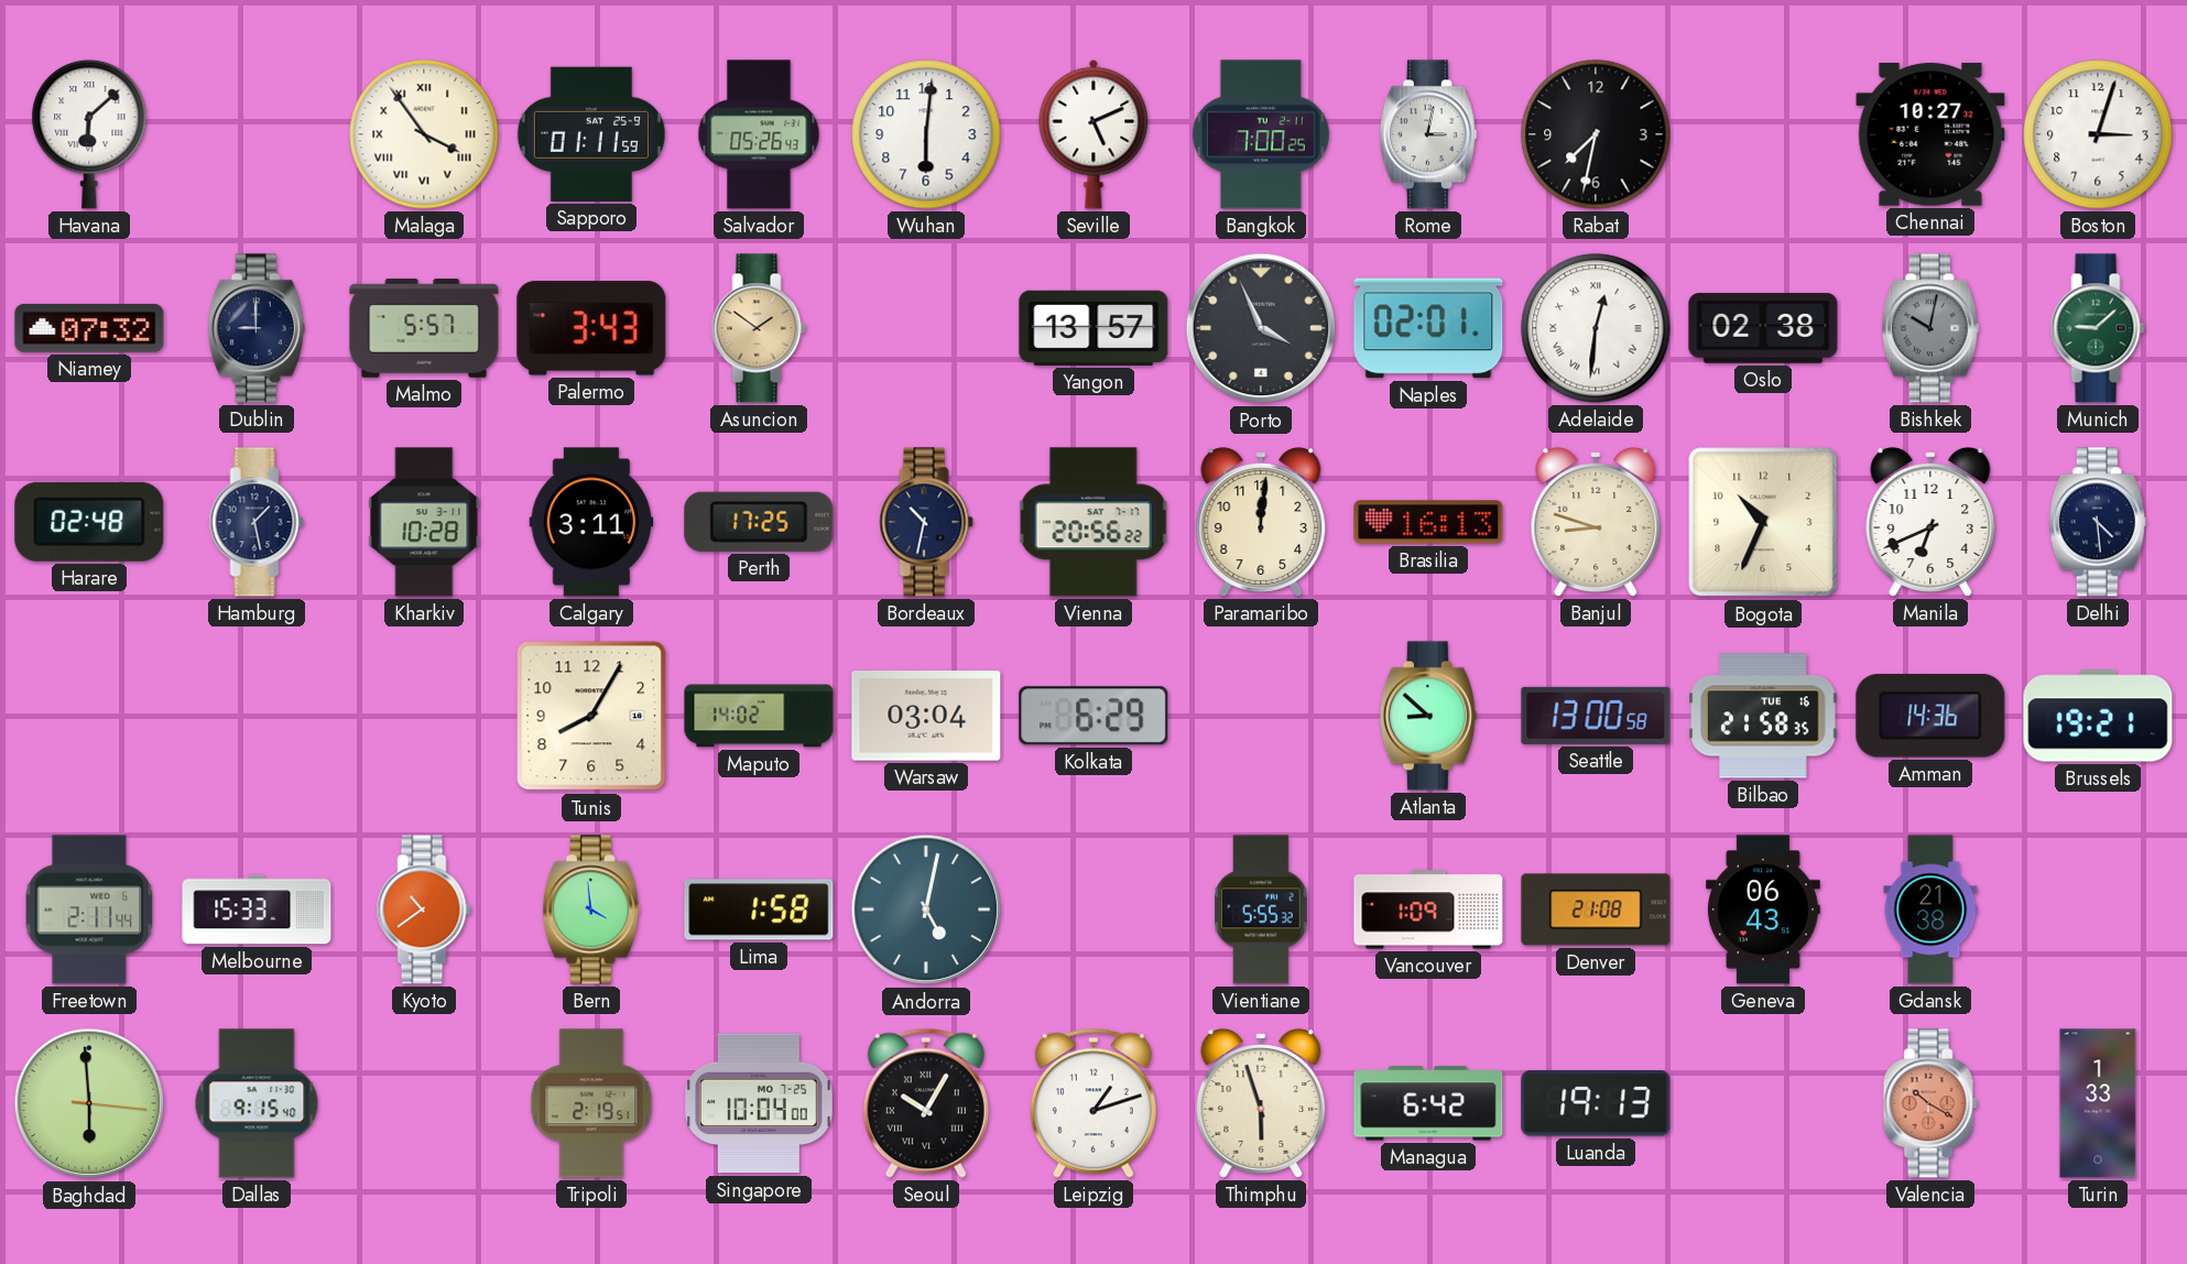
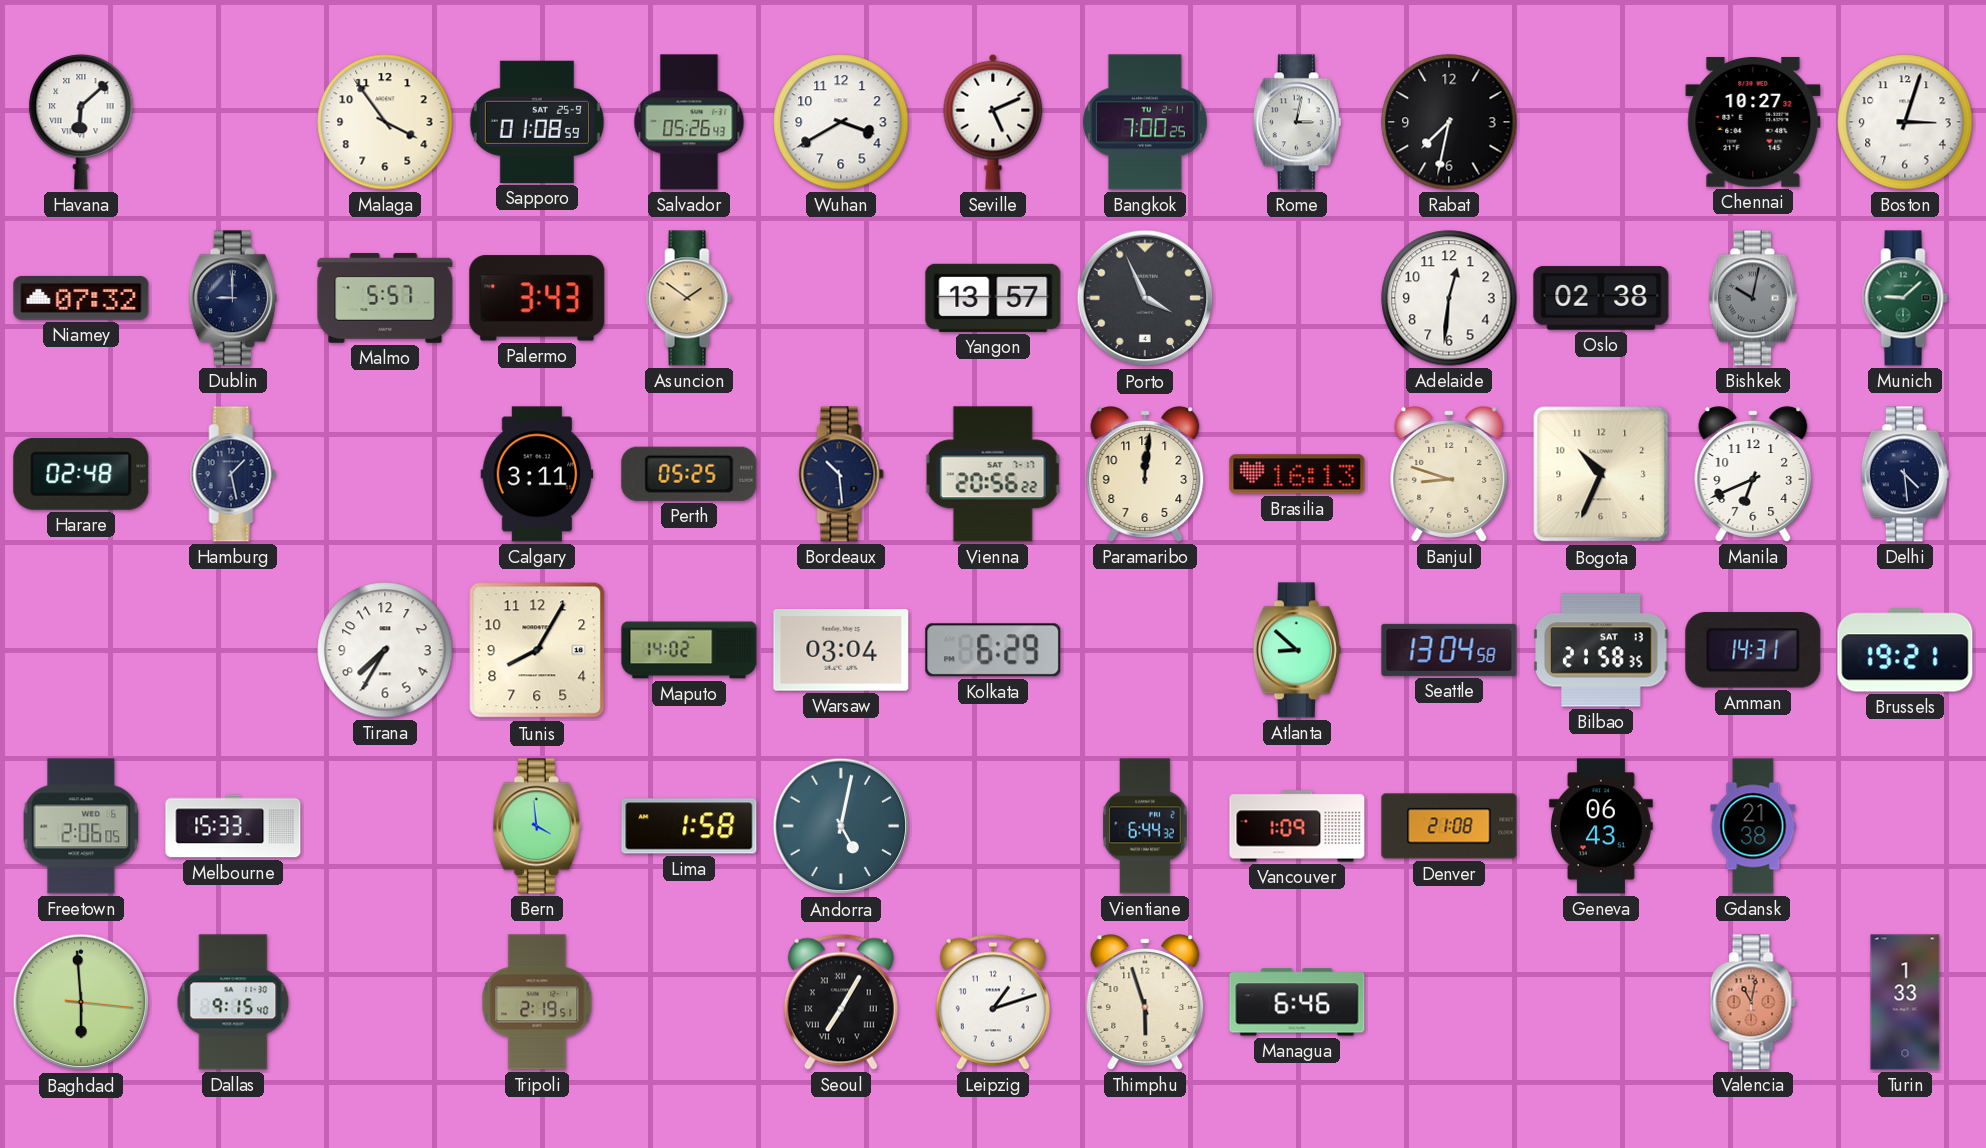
Malaga numerals: Roman -> Arabic
Sapporo: 01:11 -> 01:08
Wuhan: 6:01 -> 3:40
Naples: 02:01 -> none
Adelaide numerals: Roman -> Arabic
Kharkiv: 10:28 -> none
Perth: 17:25 -> 05:25
Bordeaux: 10:32 -> 10:29
Tirana: none -> 7:35
Seattle: 13:00 -> 13:04
Bilbao date: TUE 16 -> SAT 13
Amman: 14:36 -> 14:31
Freetown: 2:11 -> 2:06
Kyoto: 10:39 -> none
Vientiane: 5:55 -> 6:44
Singapore: 10:04 -> none
Seoul: 10:05 -> 7:05
Managua: 6:42 -> 6:46
Luanda: 19:13 -> none
Valencia: 10:20 -> 11:02
